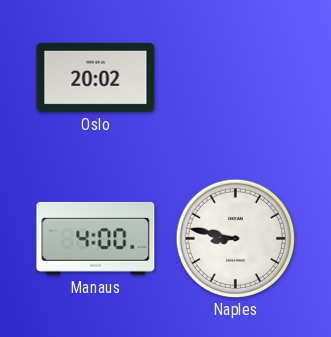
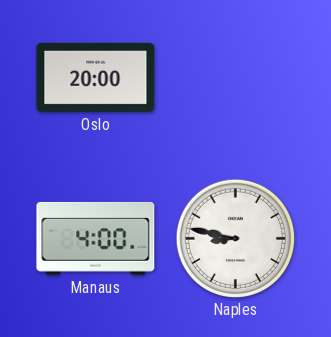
Oslo: 20:02 -> 20:00
